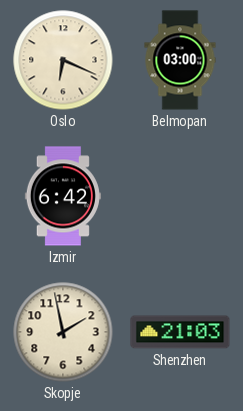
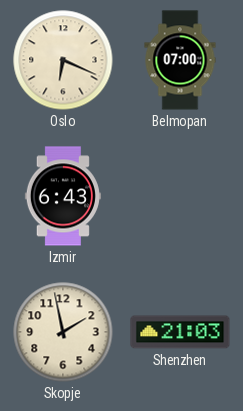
Belmopan: 03:00 -> 07:00
Izmir: 6:42 -> 6:43
